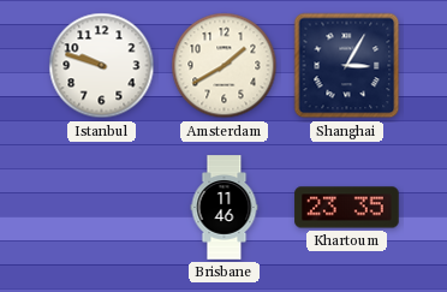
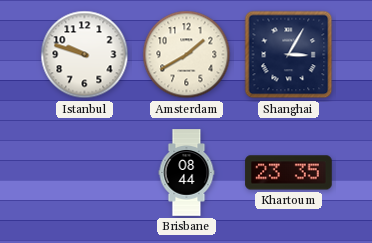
Brisbane: 11:46 -> 08:44
